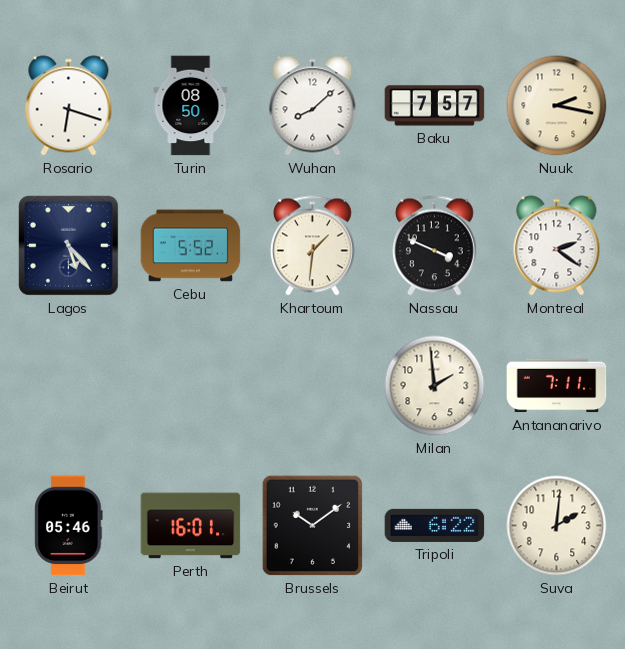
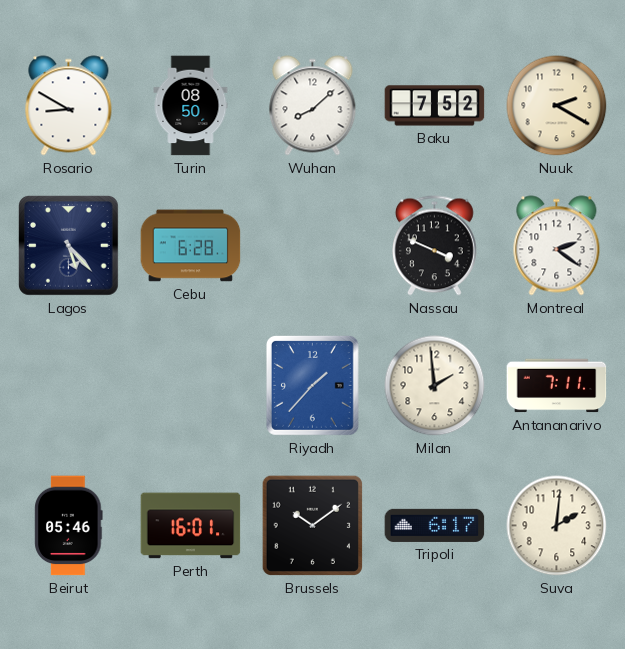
Rosario: 6:18 -> 8:50
Baku: 7:57 -> 7:52
Nuuk: 2:17 -> 2:20
Cebu: 5:52 -> 6:28
Khartoum: 1:31 -> none
Riyadh: none -> 1:37
Tripoli: 6:22 -> 6:17
